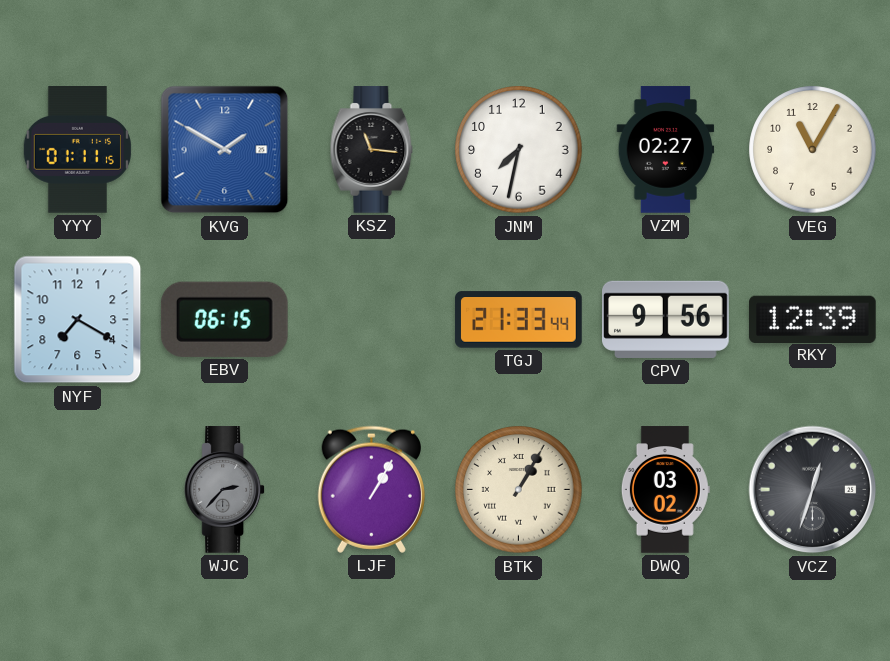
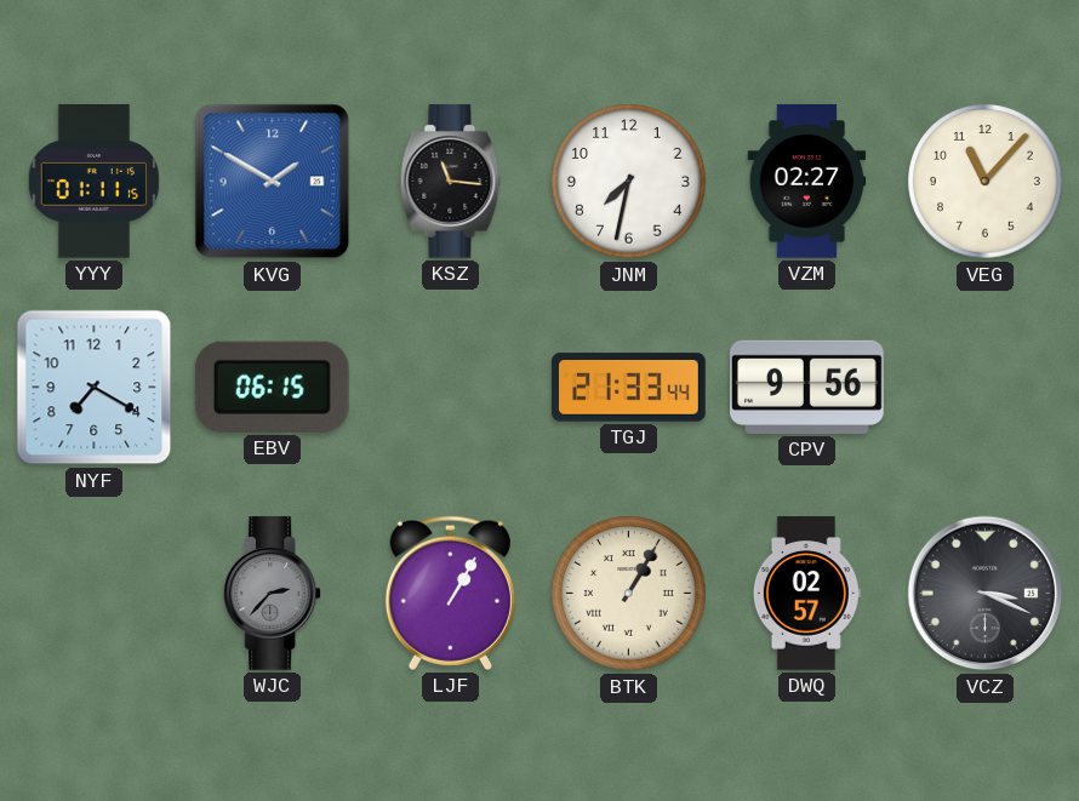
VEG: 11:05 -> 11:07
RKY: 12:39 -> none
DWQ: 03:02 -> 02:57
VCZ: 12:33 -> 3:19
